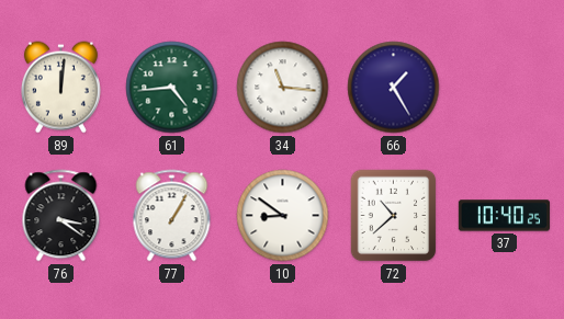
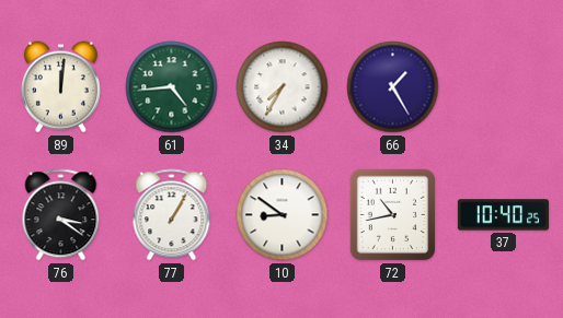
34: 11:16 -> 7:35
72: 10:38 -> 10:43
